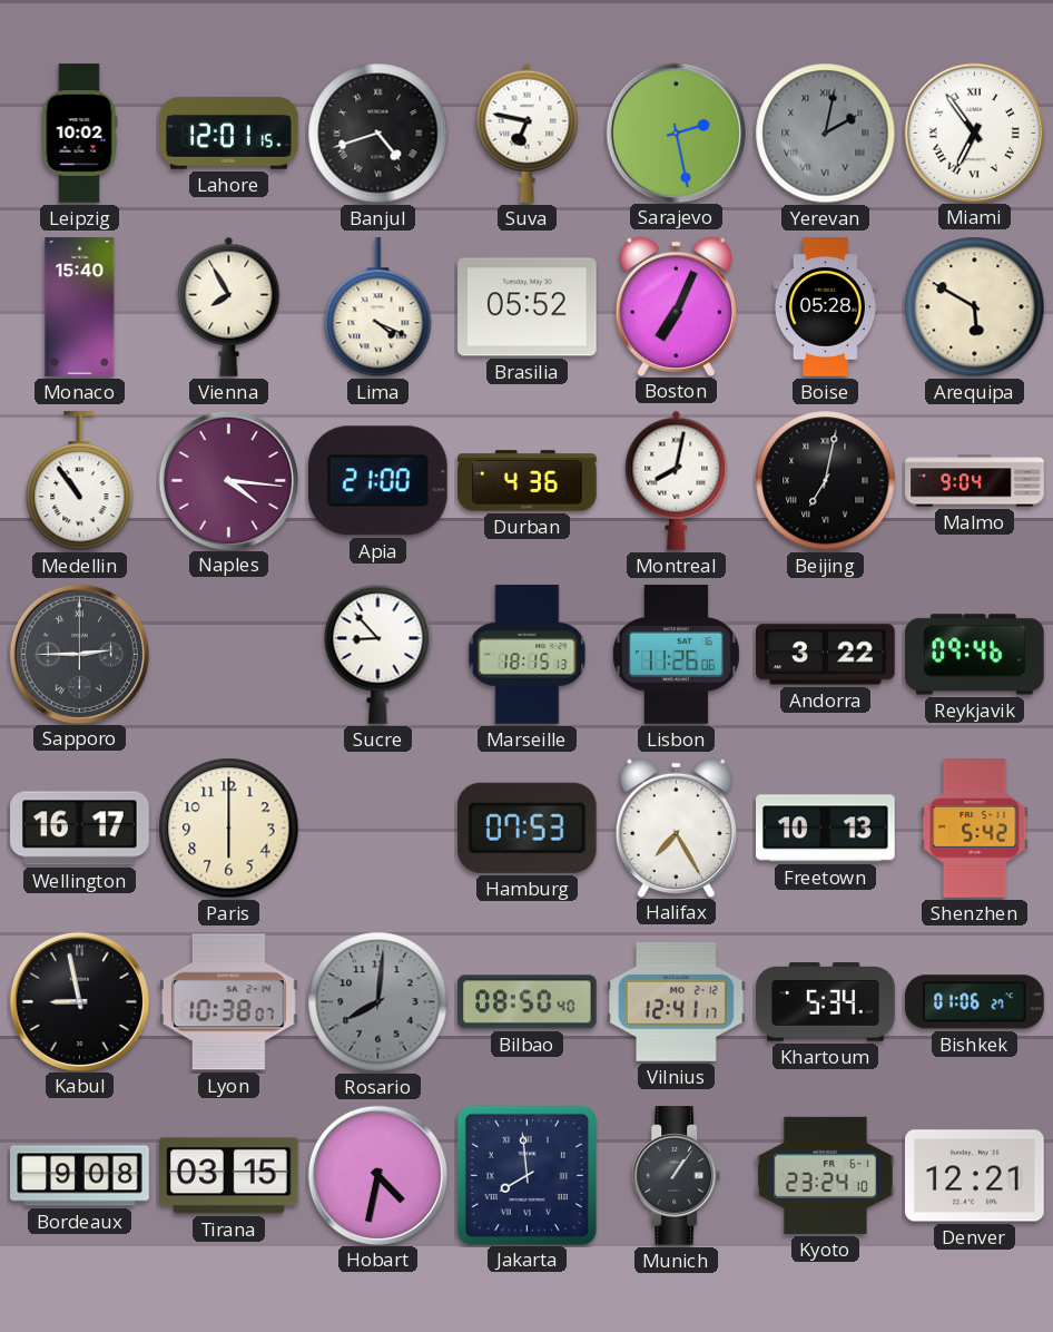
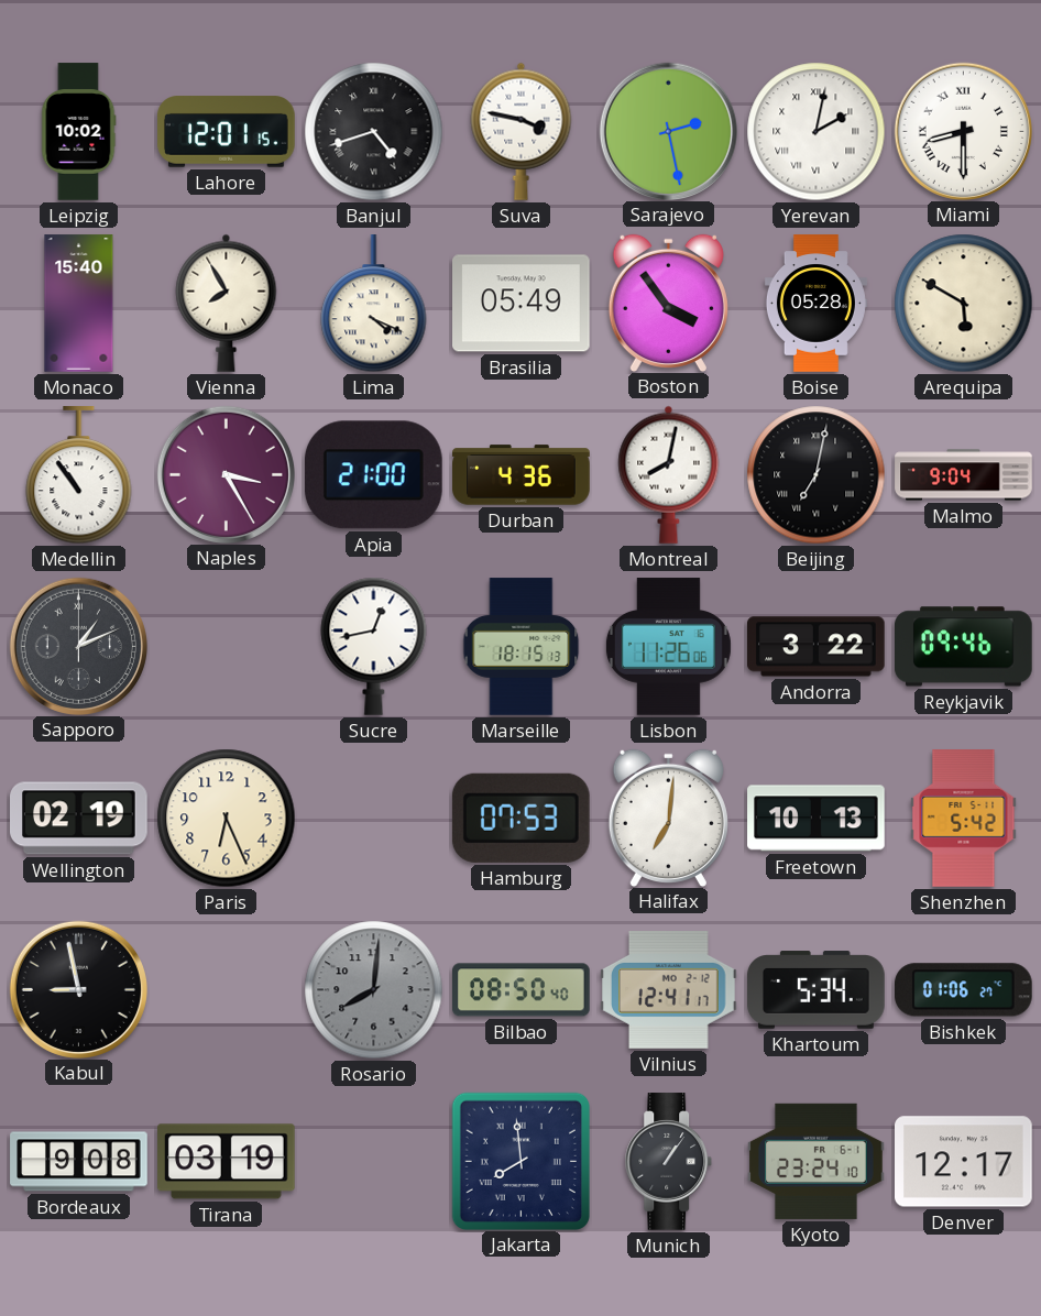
Suva: 6:47 -> 3:47
Yerevan dial: grey -> white
Miami: 6:54 -> 8:30
Brasilia: 05:52 -> 05:49
Boston: 7:04 -> 3:54
Naples: 4:16 -> 3:25
Sapporo: 2:45 -> 1:11
Sucre: 8:53 -> 12:43
Wellington: 16:17 -> 02:19
Paris: 6:00 -> 6:26
Halifax: 7:25 -> 7:01
Lyon: 10:38 -> none
Tirana: 03:15 -> 03:19
Hobart: 4:32 -> none
Denver: 12:21 -> 12:17
